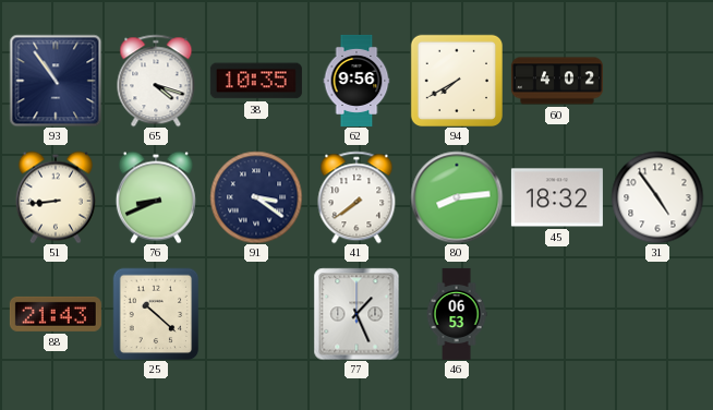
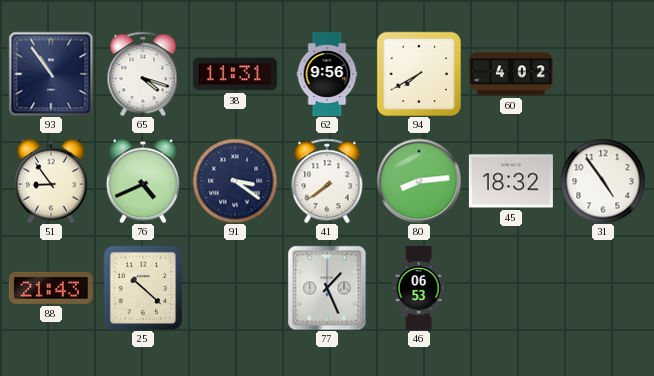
38: 10:35 -> 11:31
51: 8:44 -> 8:54
76: 8:41 -> 4:41
